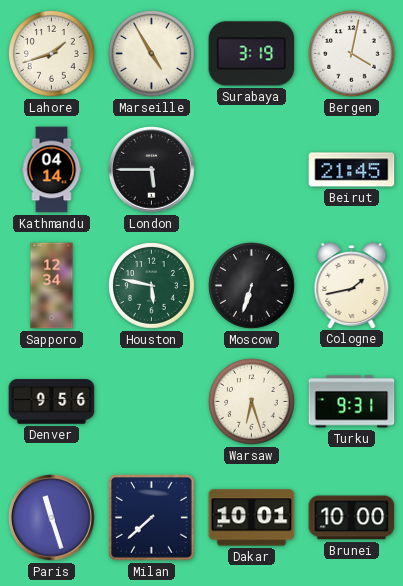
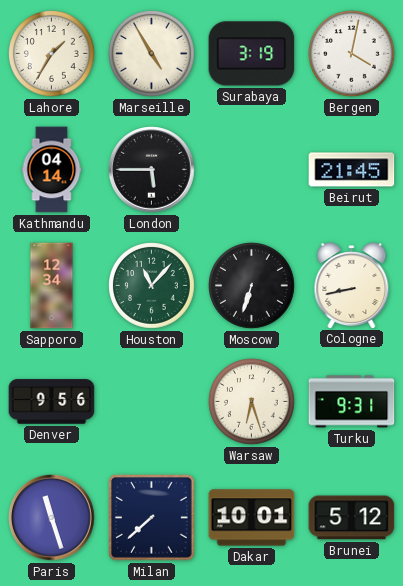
Lahore: 1:42 -> 1:35
Houston: 5:47 -> 11:07
Cologne: 1:43 -> 8:43
Brunei: 10:00 -> 5:12
